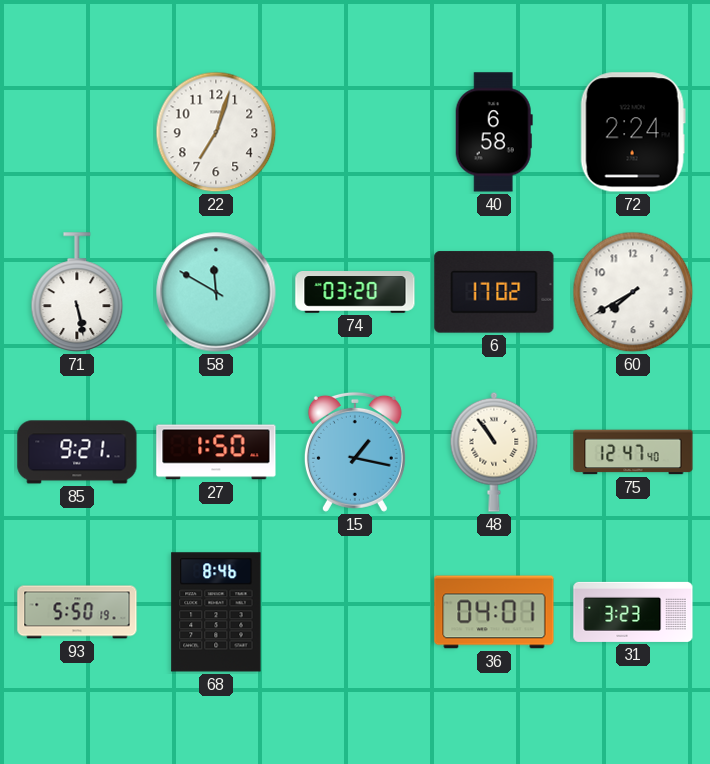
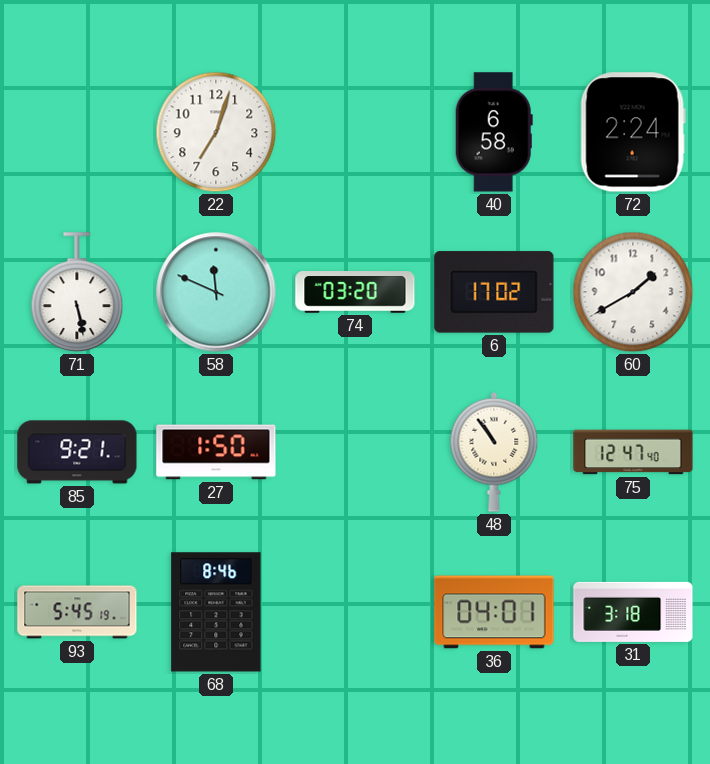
58: 11:50 -> 11:49
60: 7:40 -> 1:40
15: 1:17 -> none
93: 5:50 -> 5:45
31: 3:23 -> 3:18
